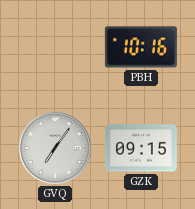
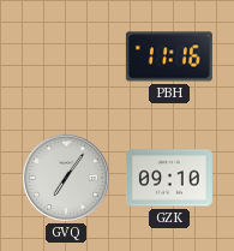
PBH: 10:16 -> 11:16
GZK: 09:15 -> 09:10
